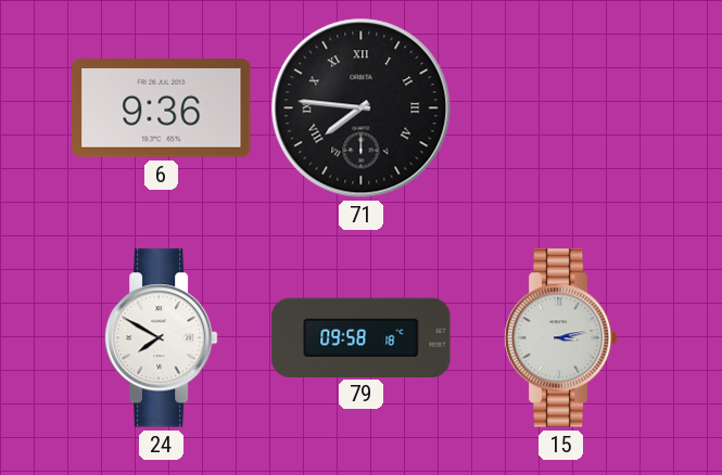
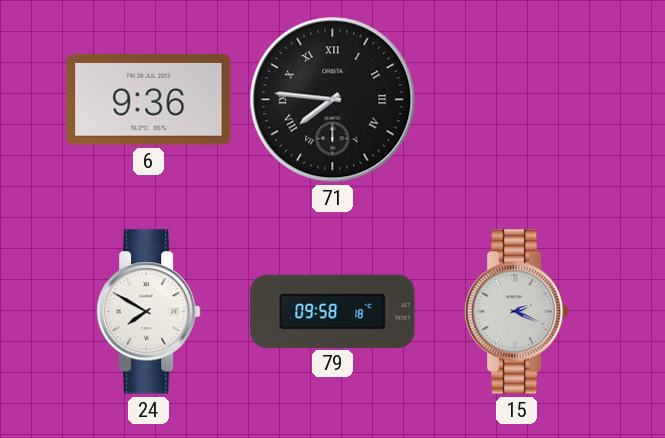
15: 3:13 -> 2:19
